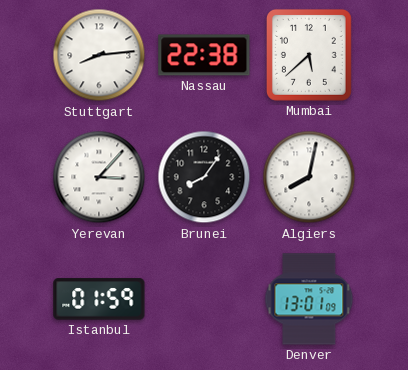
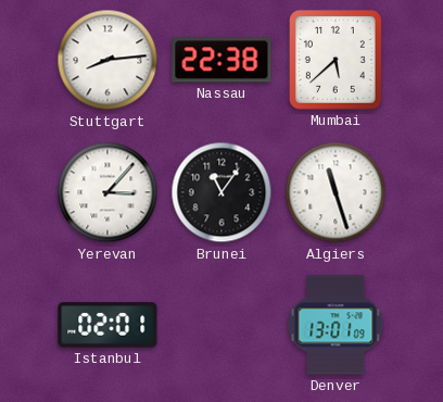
Brunei: 8:06 -> 11:06
Algiers: 8:02 -> 11:27
Istanbul: 01:59 -> 02:01
